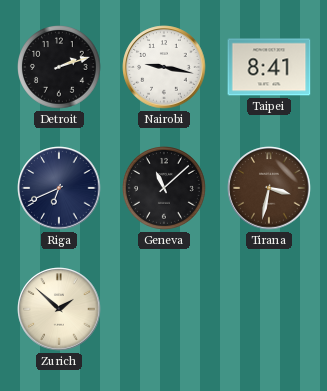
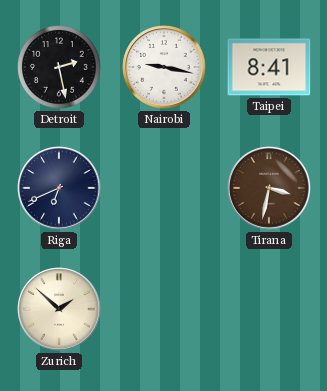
Detroit: 2:12 -> 2:28
Geneva: 11:08 -> none
